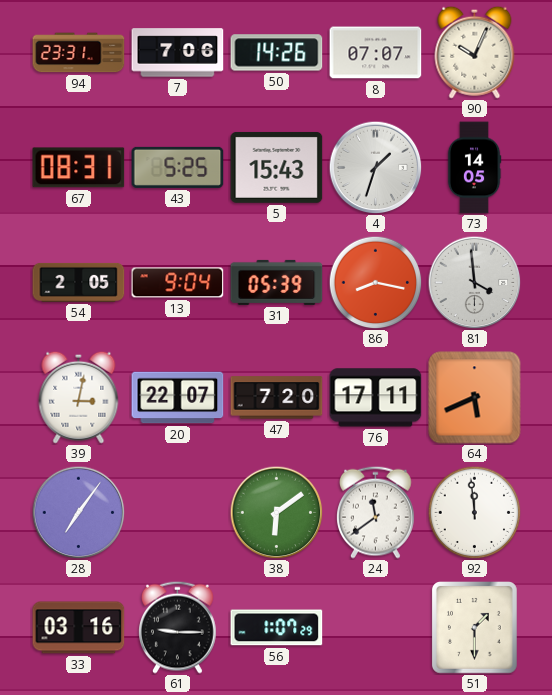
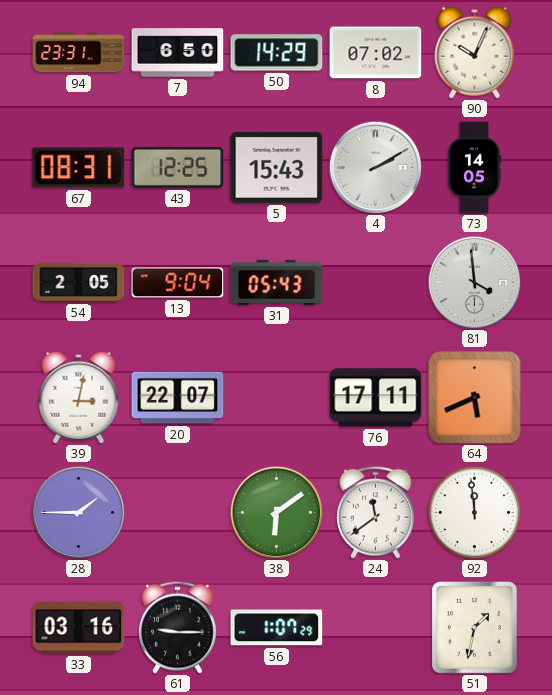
7: 7:06 -> 6:50
50: 14:26 -> 14:29
8: 07:07 -> 07:02
43: 5:25 -> 12:25
4: 1:33 -> 2:10
31: 05:39 -> 05:43
86: 8:17 -> none
47: 7:20 -> none
28: 7:06 -> 1:45
51: 1:30 -> 1:32
